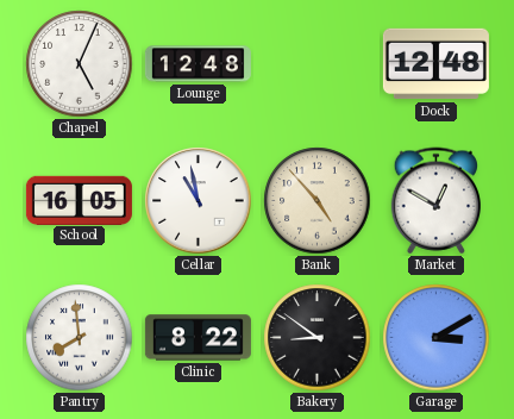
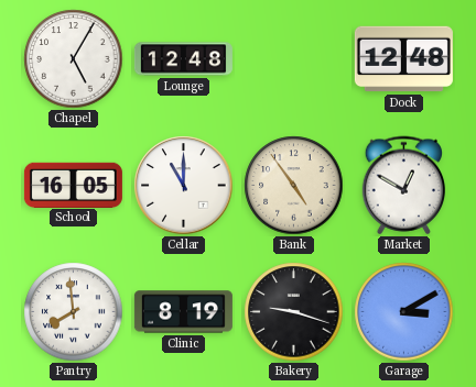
Chapel: 5:04 -> 5:05
Cellar: 10:58 -> 11:00
Bank: 4:53 -> 4:54
Clinic: 8:22 -> 8:19
Bakery: 8:51 -> 9:18
